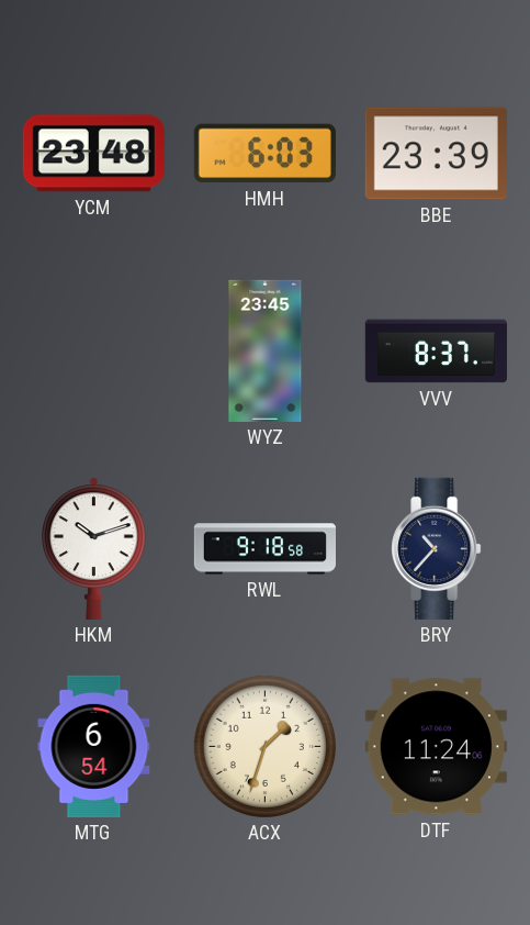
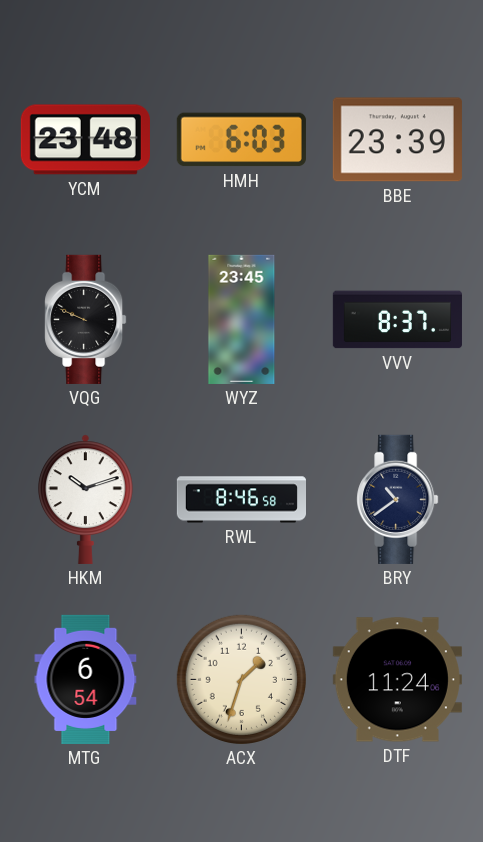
VQG: none -> 9:49
RWL: 9:18 -> 8:46
BRY: 10:37 -> 10:39
